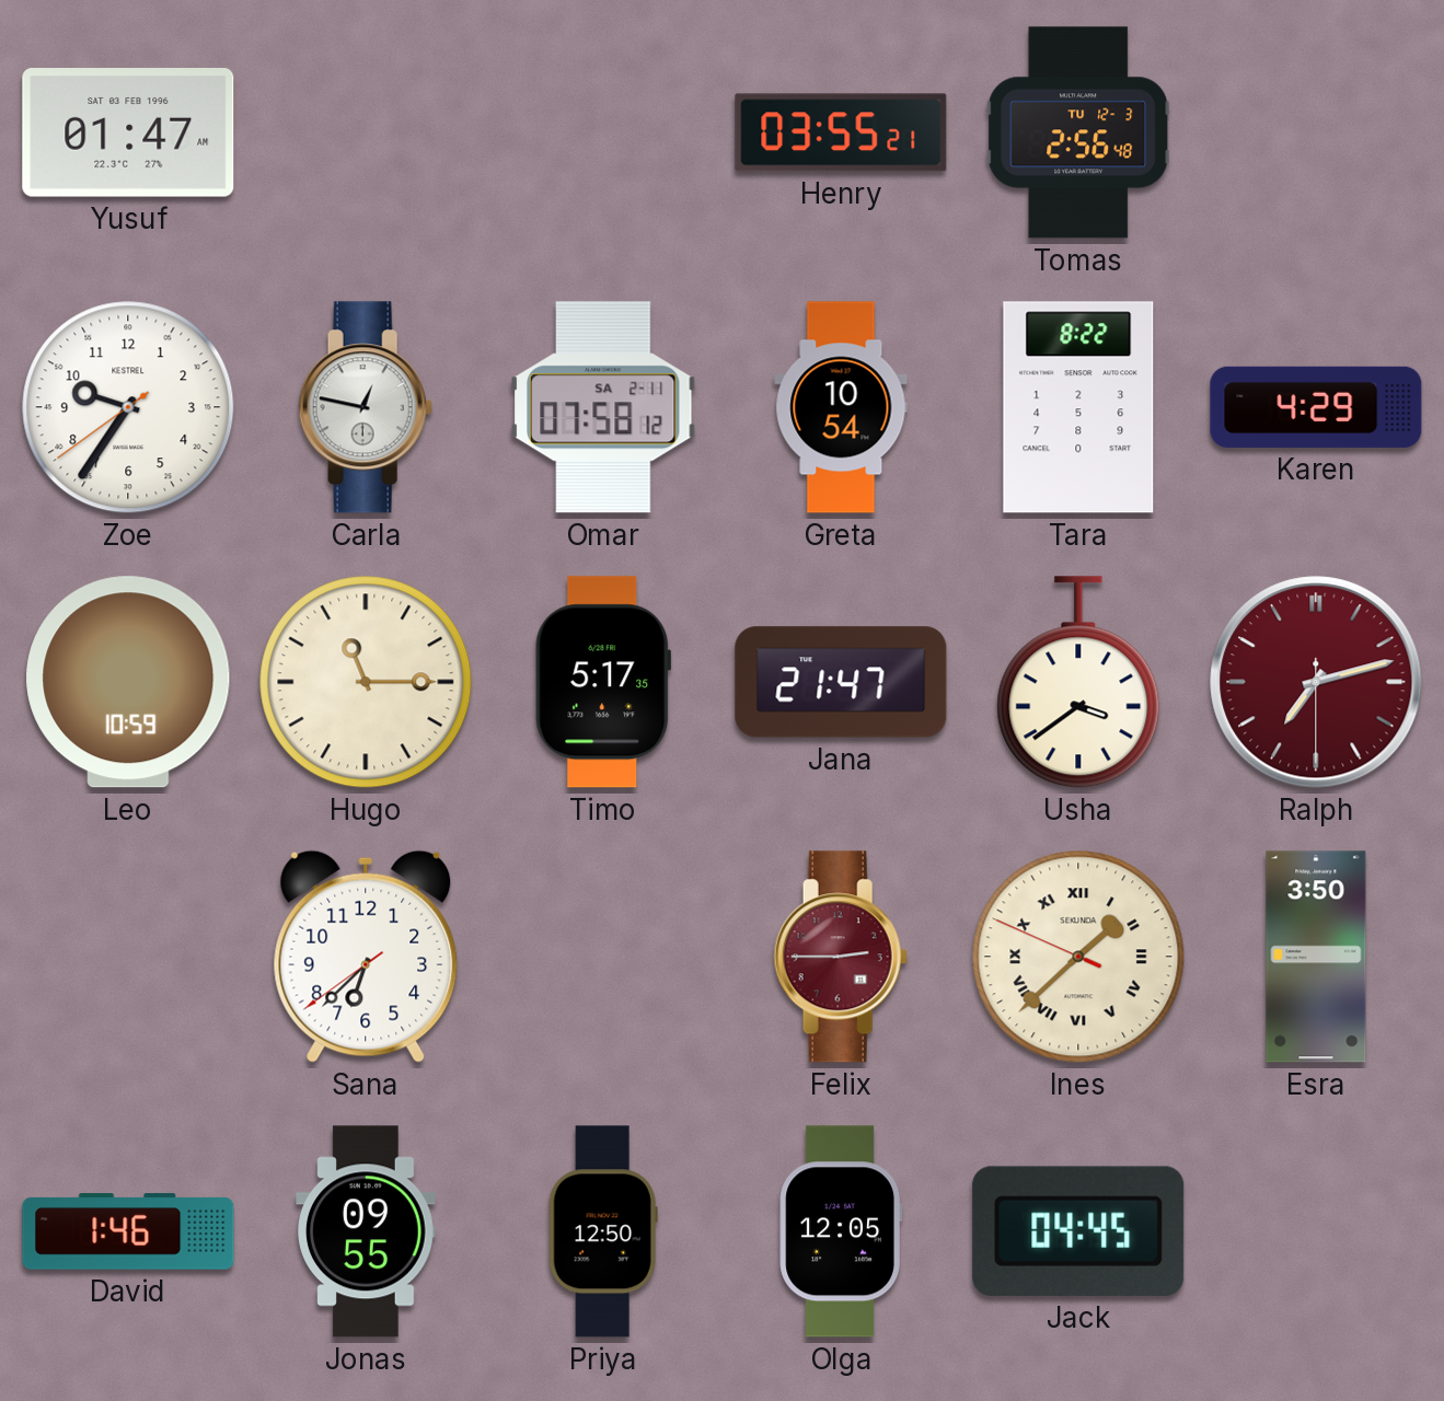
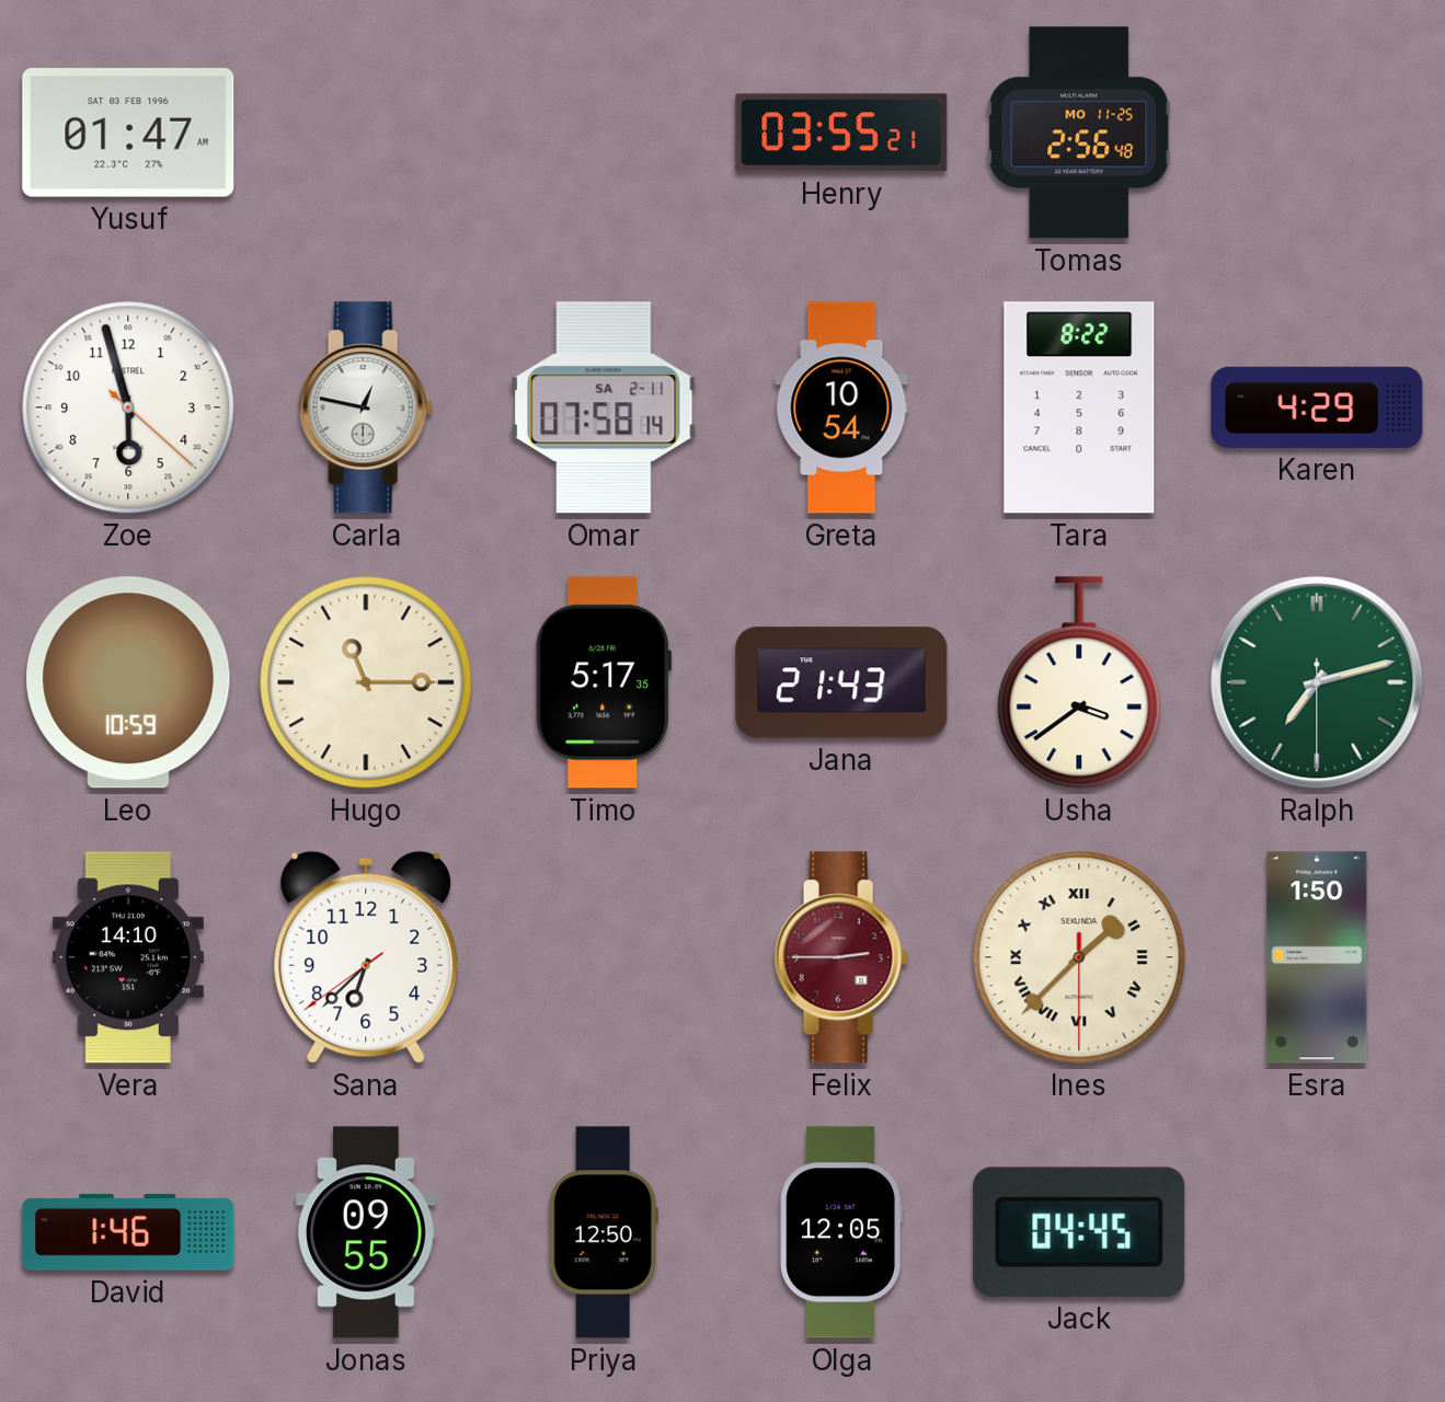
Tomas date: TU 12-3 -> MO 11-25
Zoe: 9:35 -> 5:57
Omar: 07:58:12 -> 07:58:14
Jana: 21:47 -> 21:43
Ralph dial: burgundy -> green
Vera: none -> 14:10
Ines: 1:37:49 -> 1:37:30
Esra: 3:50 -> 1:50
